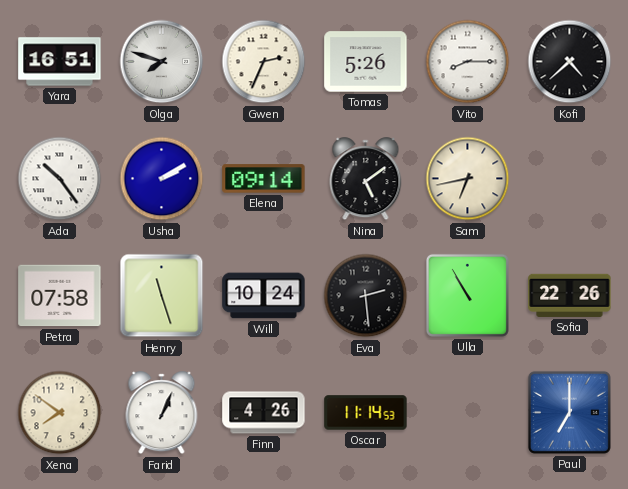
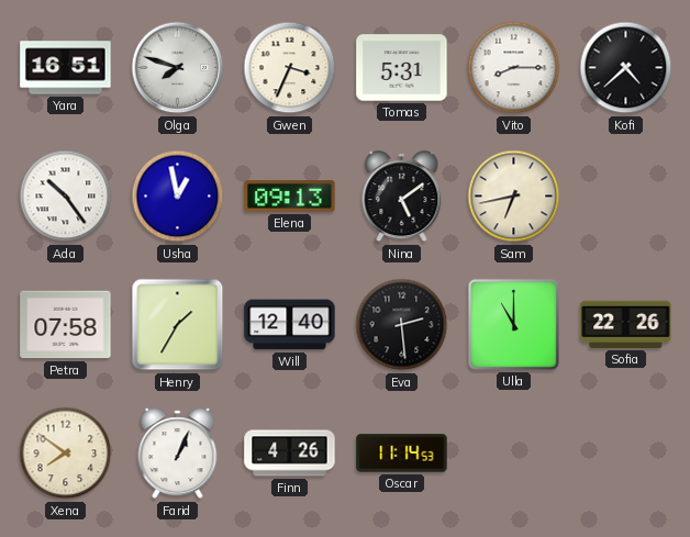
Gwen: 2:34 -> 3:34
Tomas: 5:26 -> 5:31
Usha: 2:10 -> 12:58
Elena: 09:14 -> 09:13
Henry: 11:27 -> 1:35
Will: 10:24 -> 12:40
Ulla: 10:55 -> 11:00
Paul: 7:00 -> none
